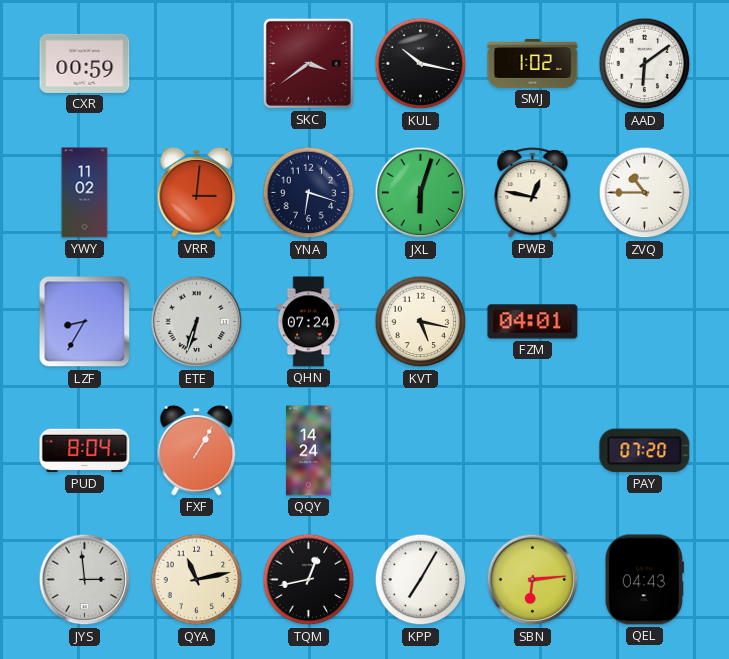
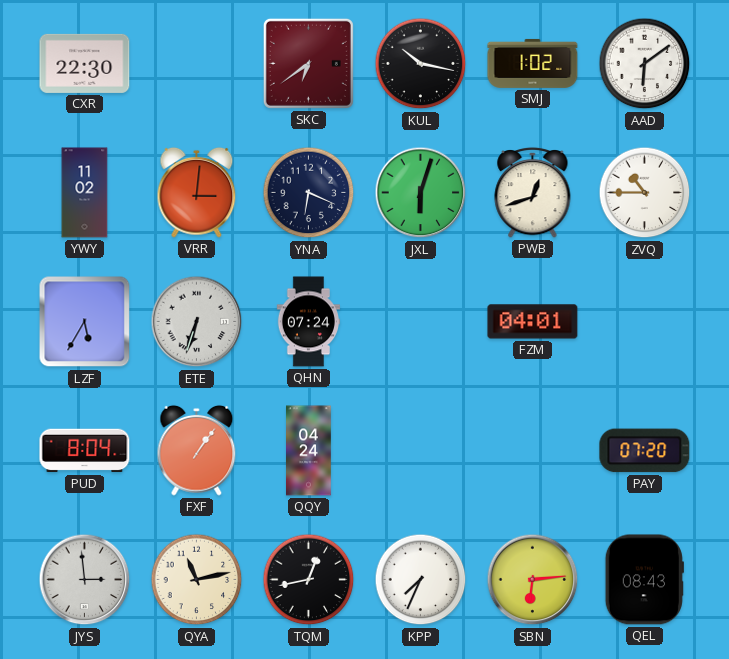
CXR: 00:59 -> 22:30
SKC: 3:39 -> 6:39
YNA: 6:18 -> 6:19
PWB: 12:47 -> 12:42
LZF: 8:35 -> 5:35
KVT: 5:17 -> none
FXF: 1:05 -> 1:06
QQY: 14:24 -> 04:24
KPP: 7:05 -> 7:34
QEL: 04:43 -> 08:43
